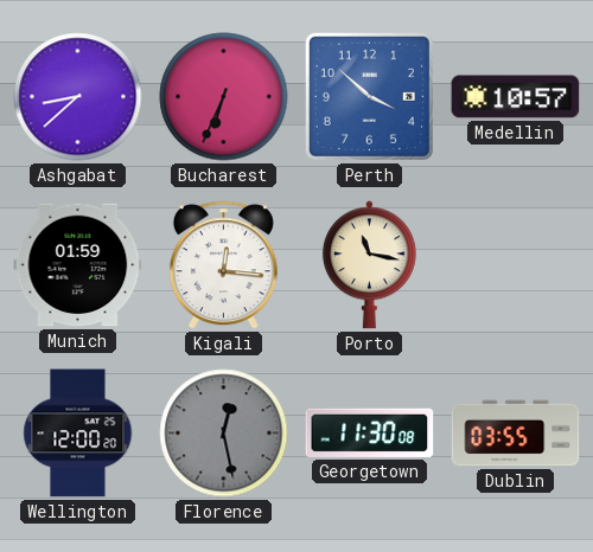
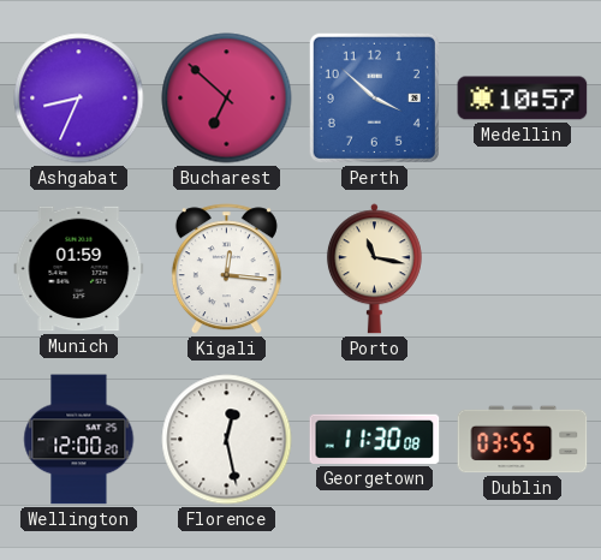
Ashgabat: 8:38 -> 8:34
Bucharest: 6:34 -> 6:52
Florence dial: grey -> white
